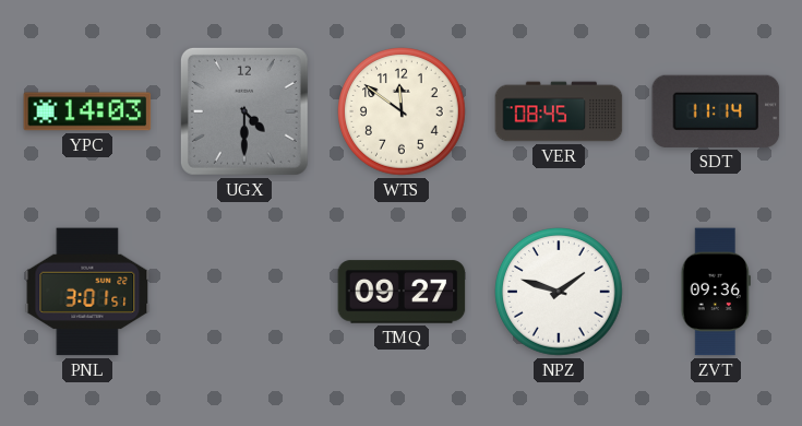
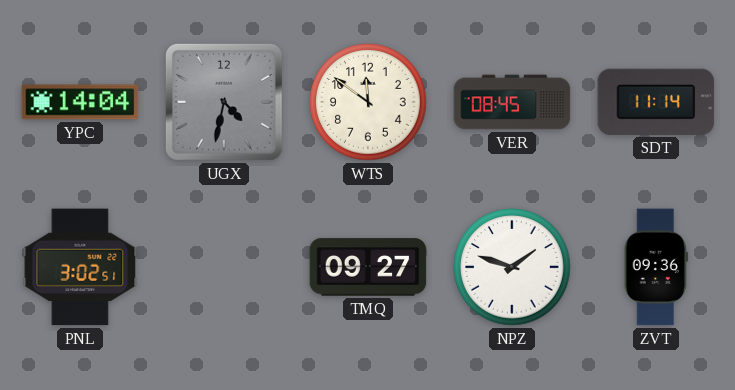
YPC: 14:03 -> 14:04
UGX: 4:30 -> 4:32
PNL: 3:01 -> 3:02
